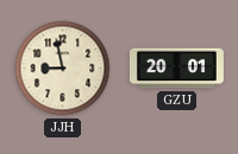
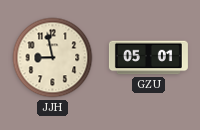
GZU: 20:01 -> 05:01
